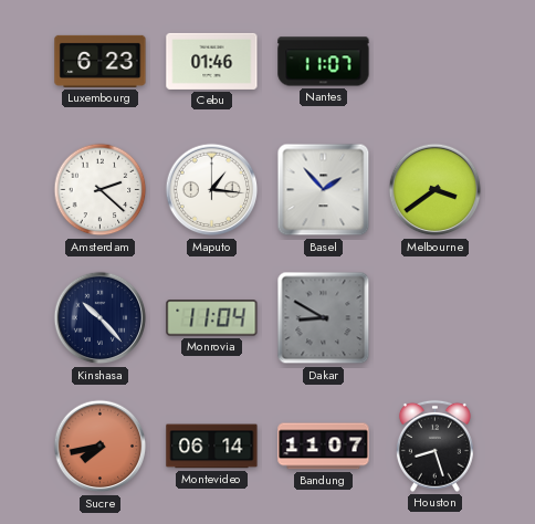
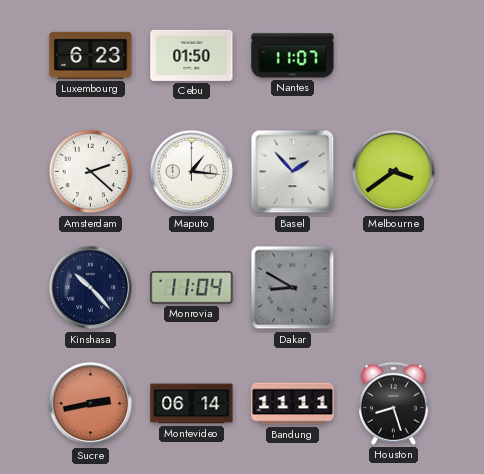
Cebu: 01:46 -> 01:50
Sucre: 7:43 -> 2:43
Bandung: 11:07 -> 11:11
